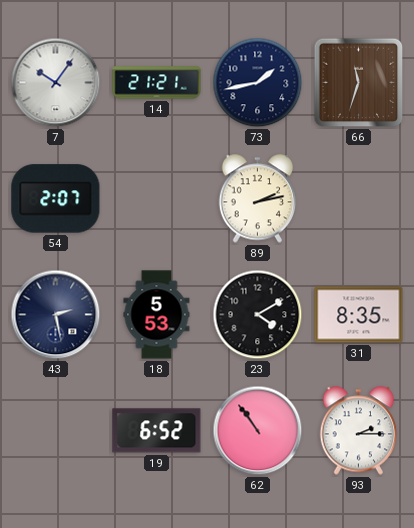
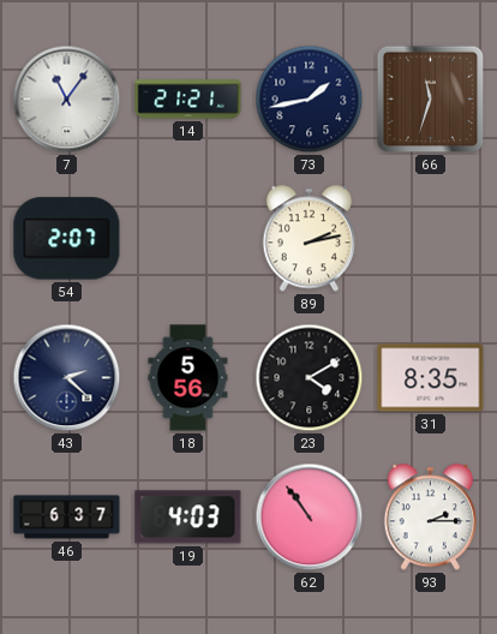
7: 10:06 -> 11:06
43: 2:28 -> 2:22
18: 5:53 -> 5:56
46: none -> 6:37
19: 6:52 -> 4:03
